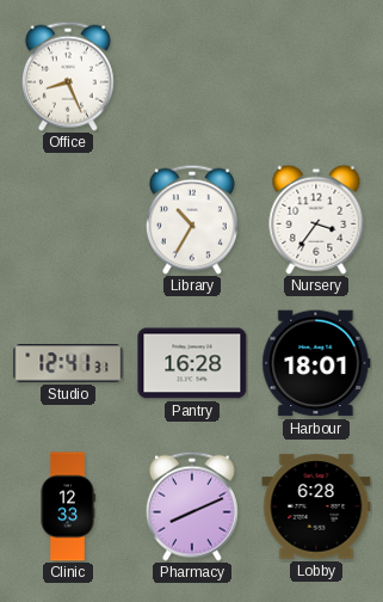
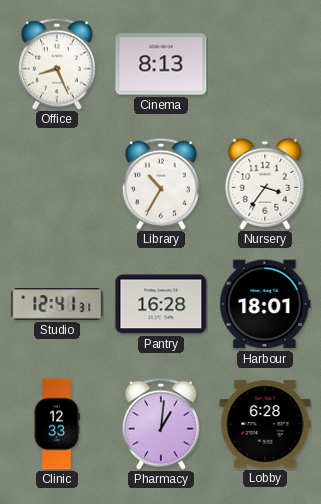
Cinema: none -> 8:13
Pharmacy: 8:11 -> 1:01
